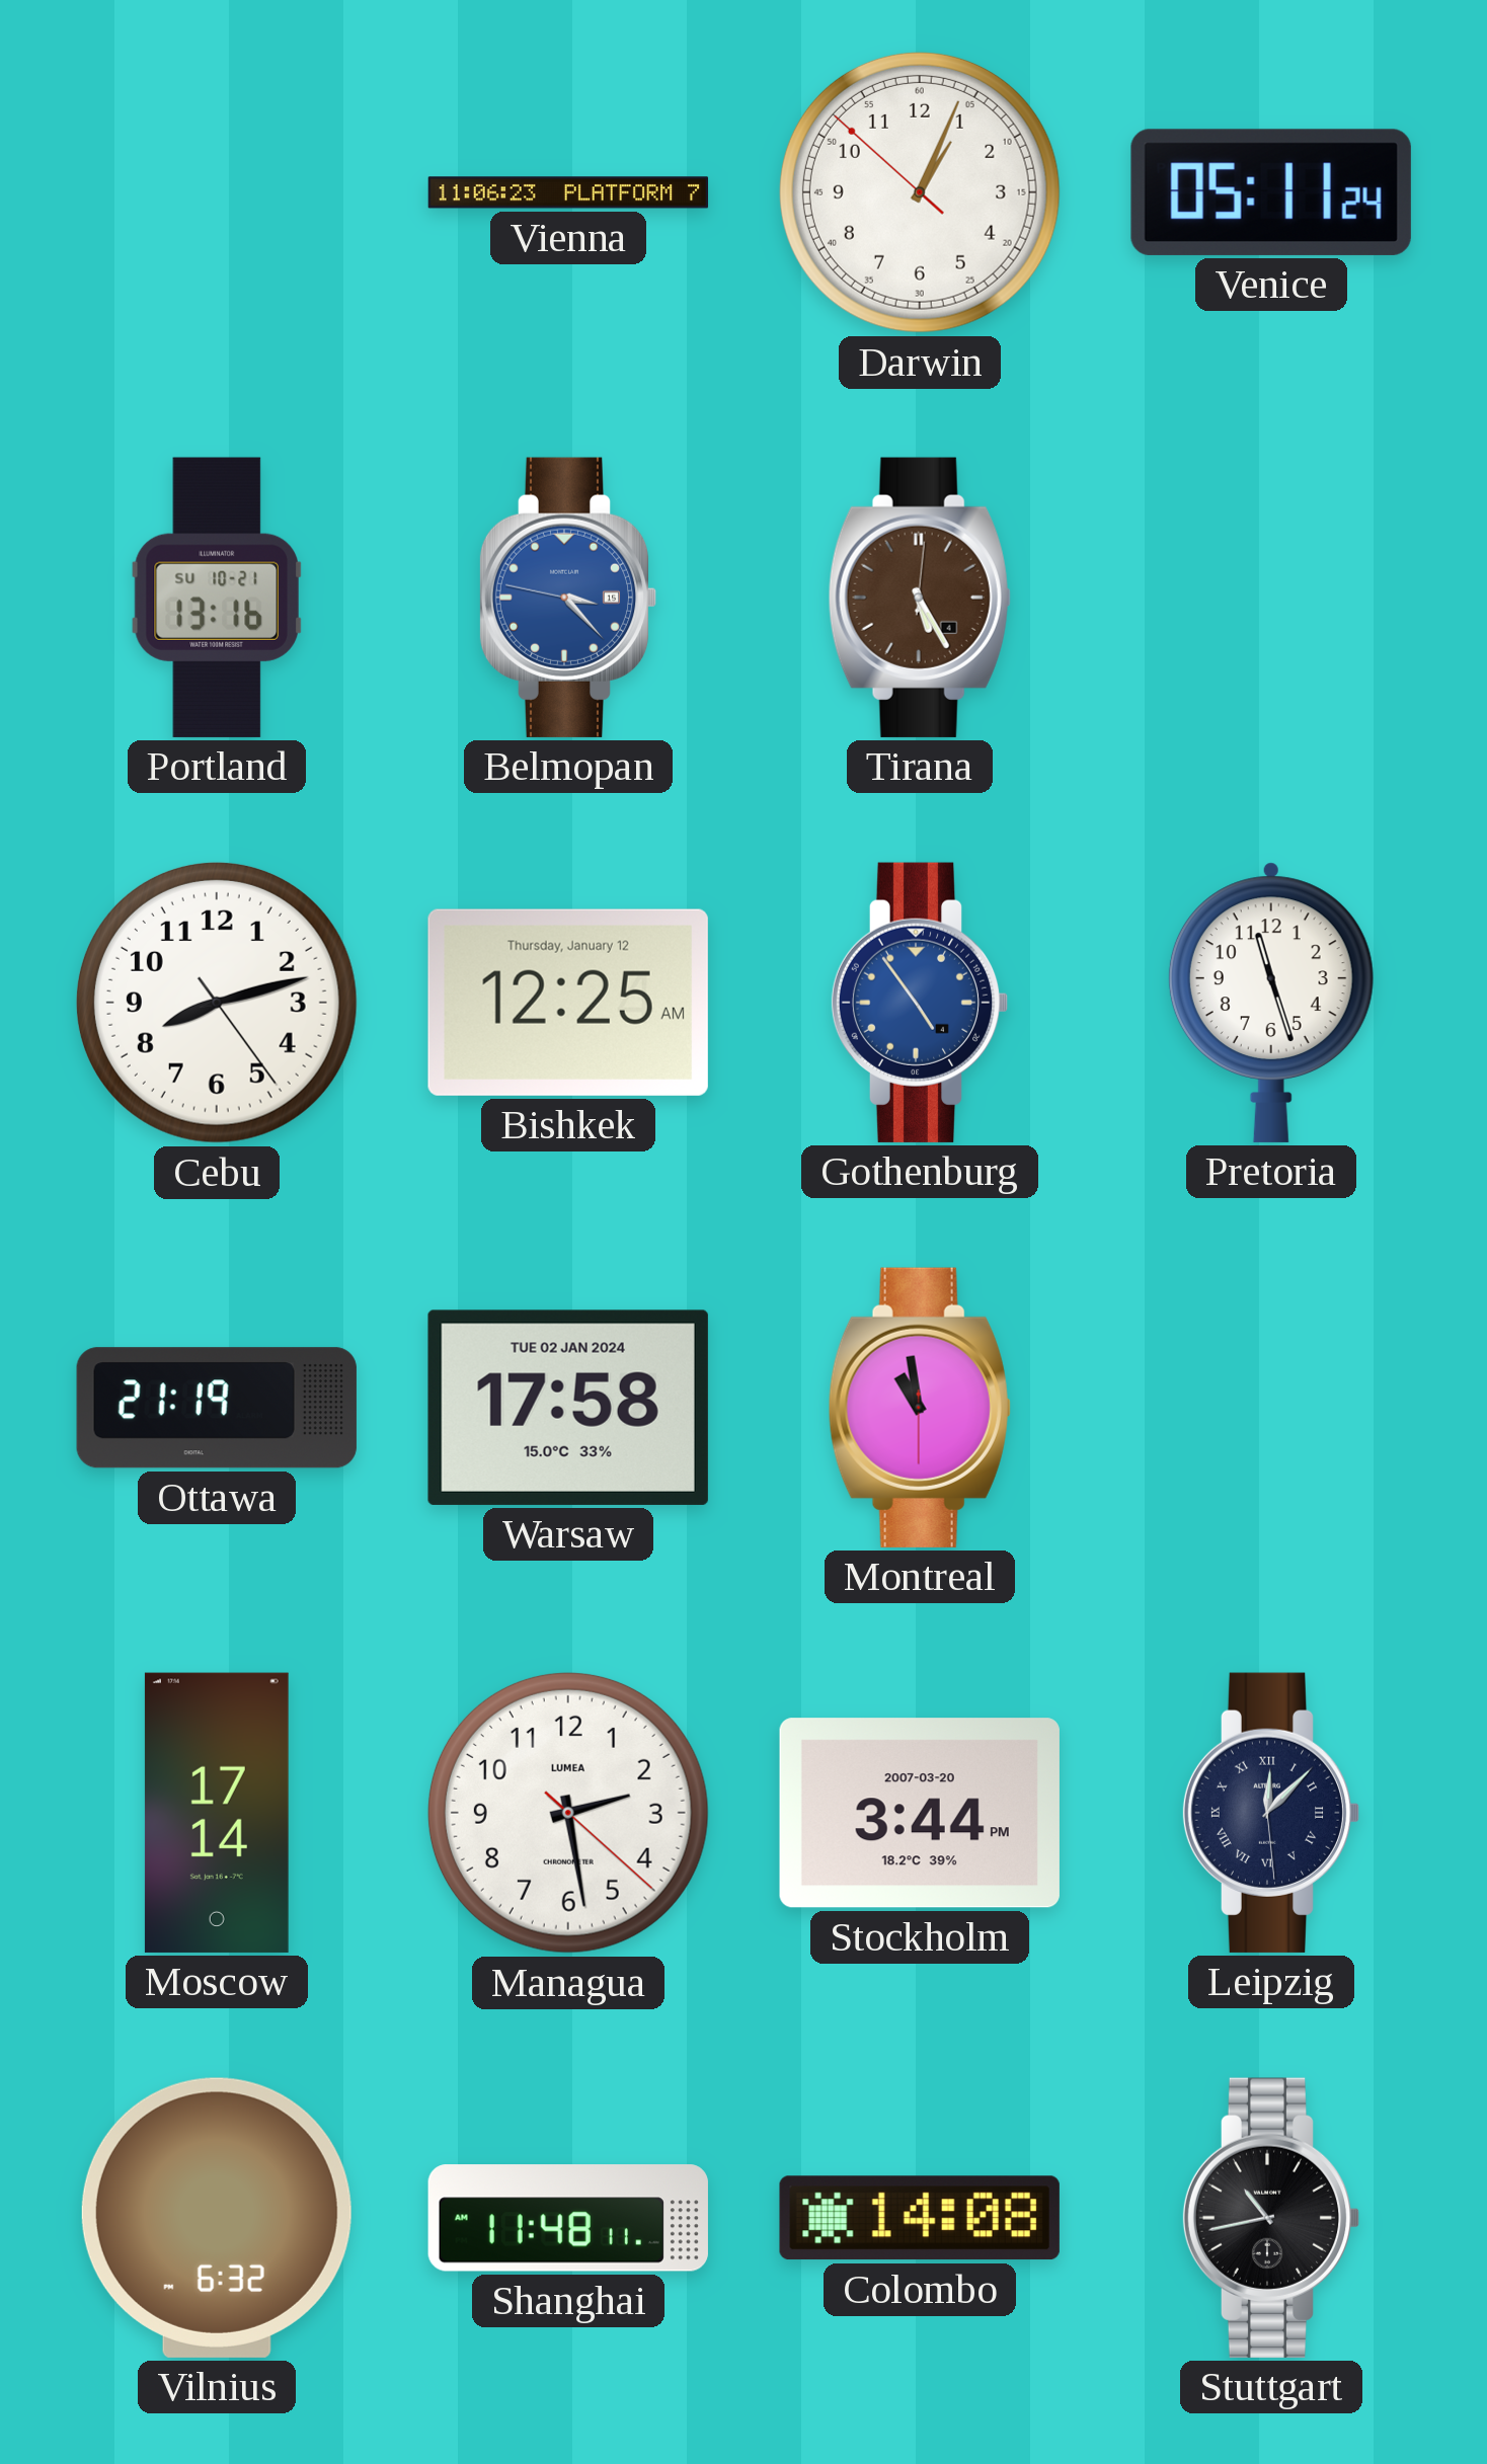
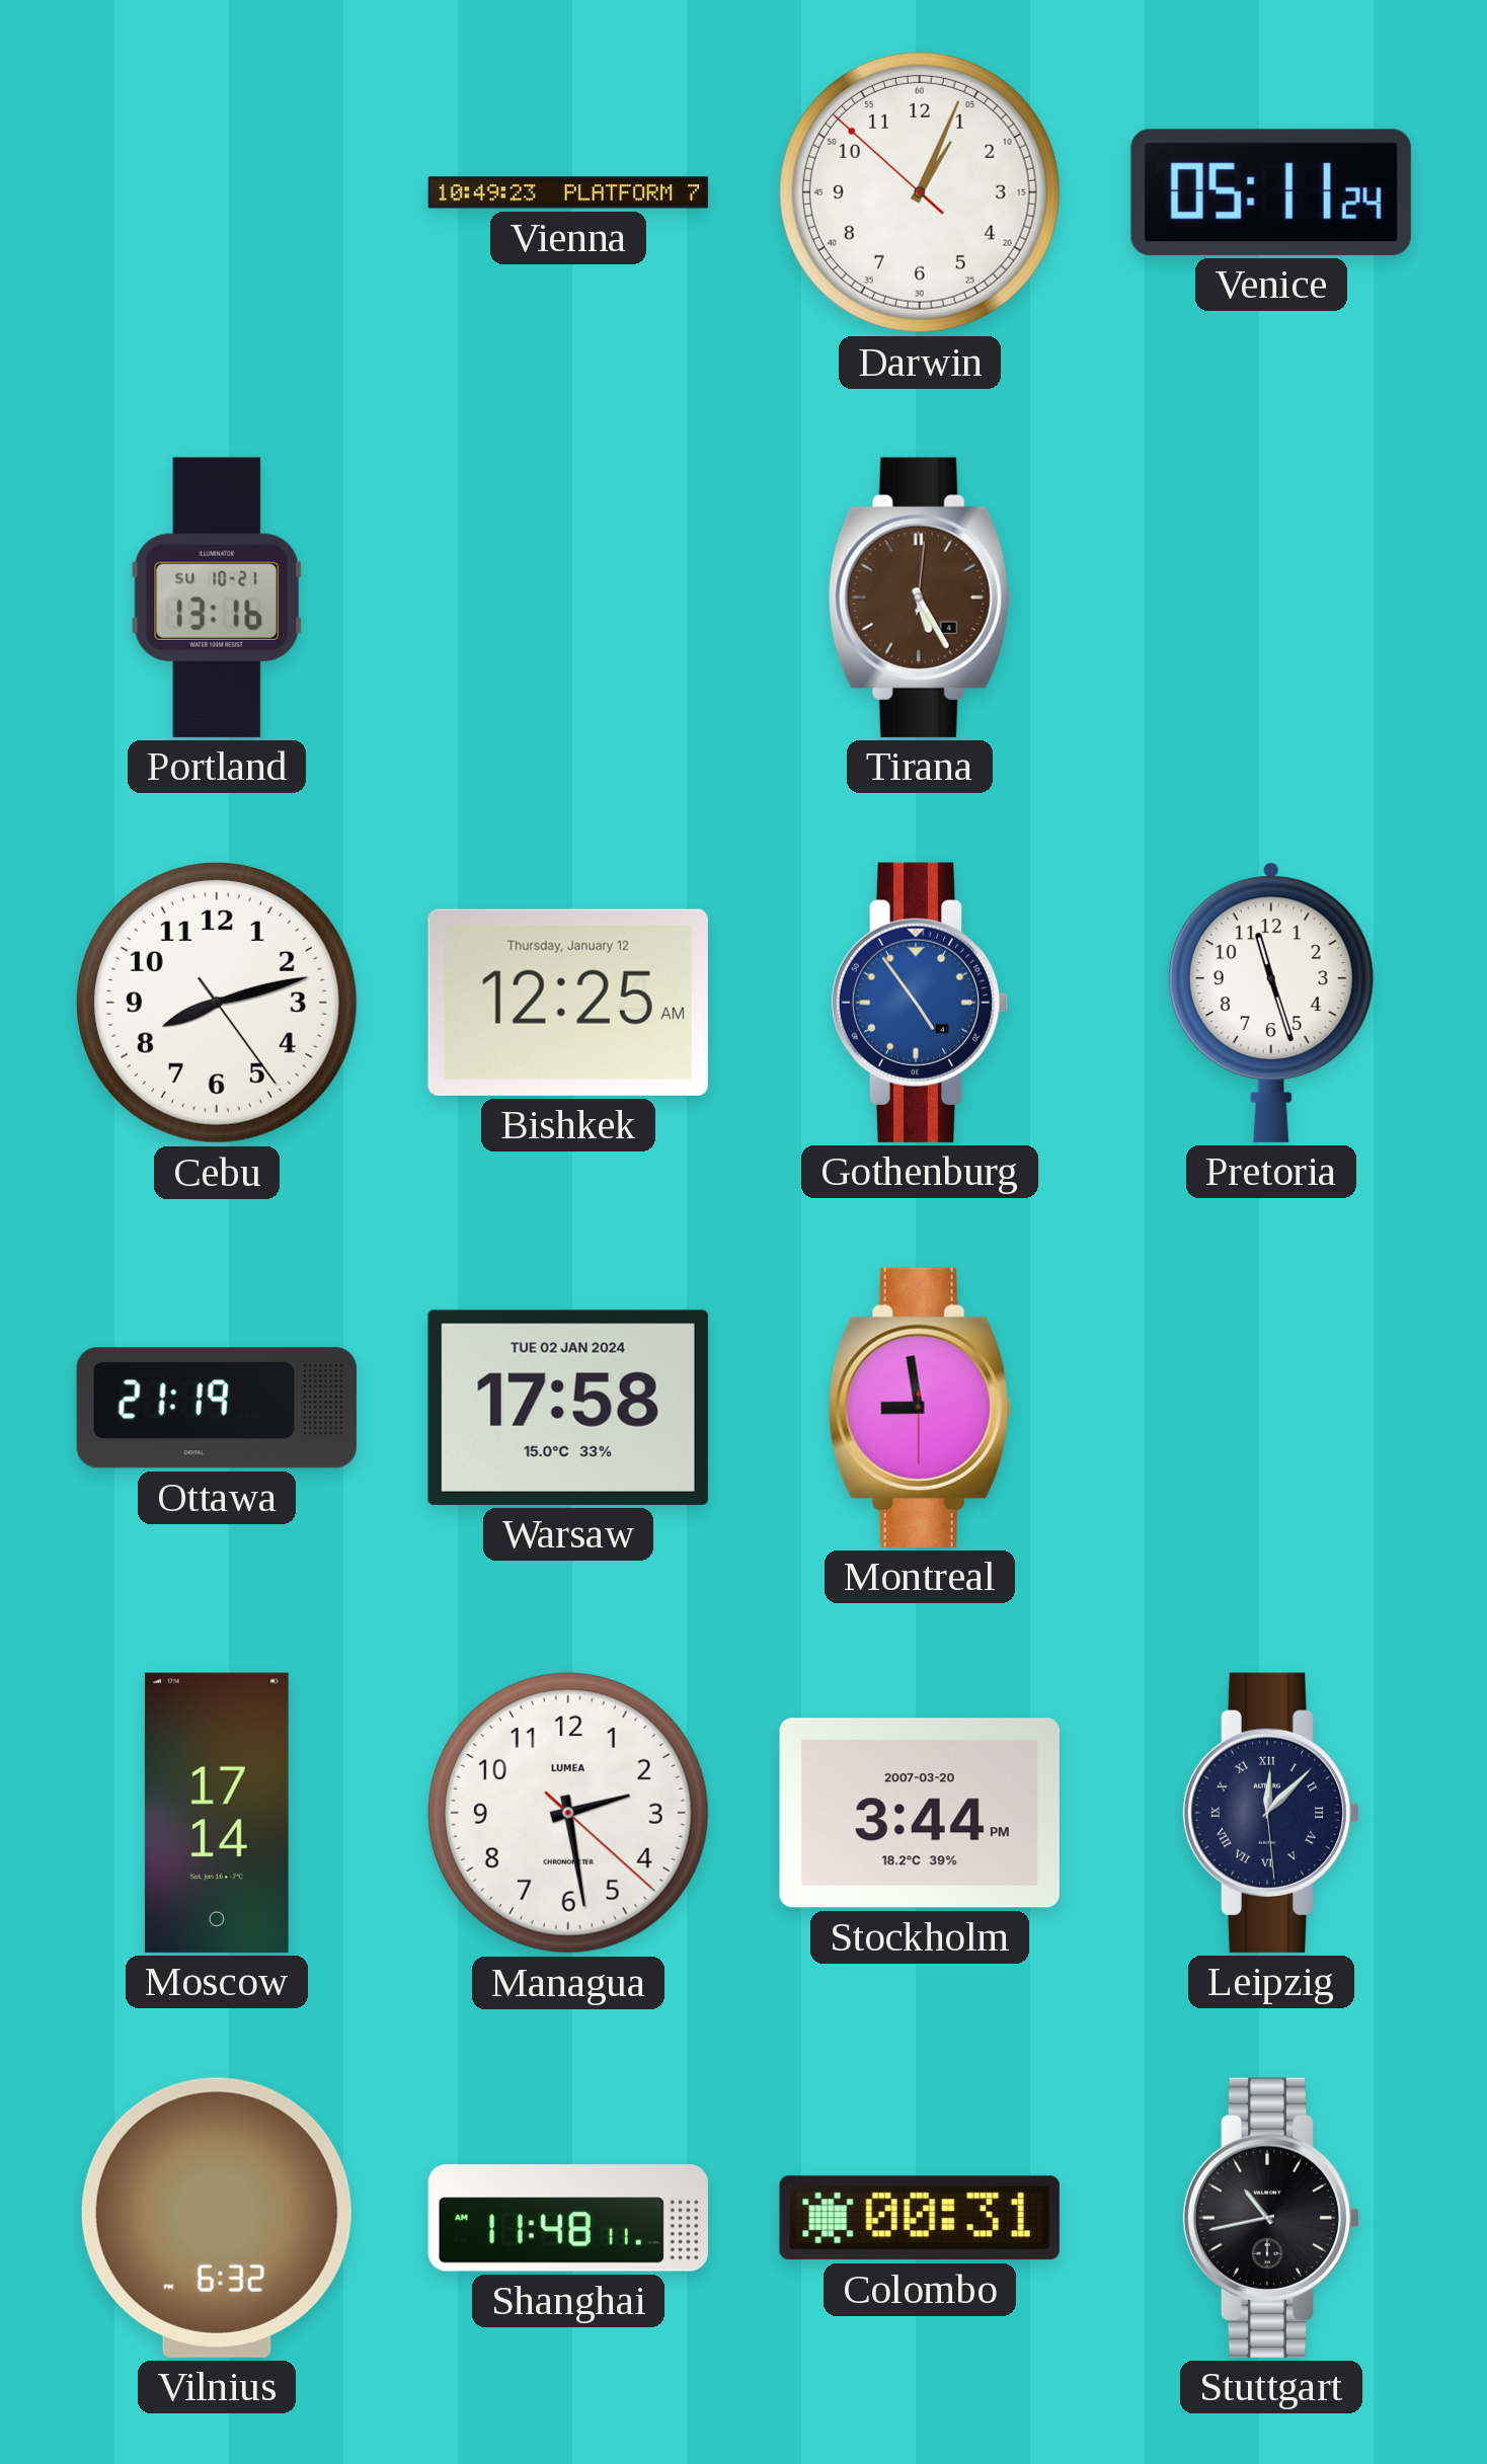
Vienna: 11:06 -> 10:49
Belmopan: 3:22 -> none
Montreal: 10:58 -> 8:58
Colombo: 14:08 -> 00:31
